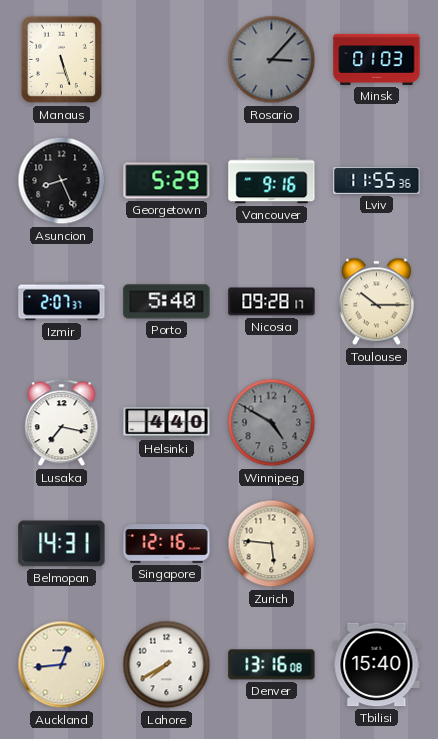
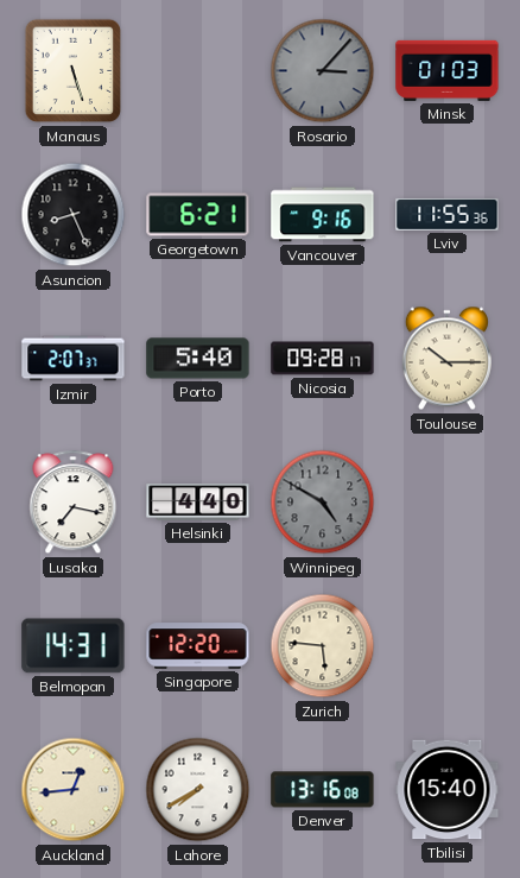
Georgetown: 5:29 -> 6:21
Singapore: 12:16 -> 12:20
